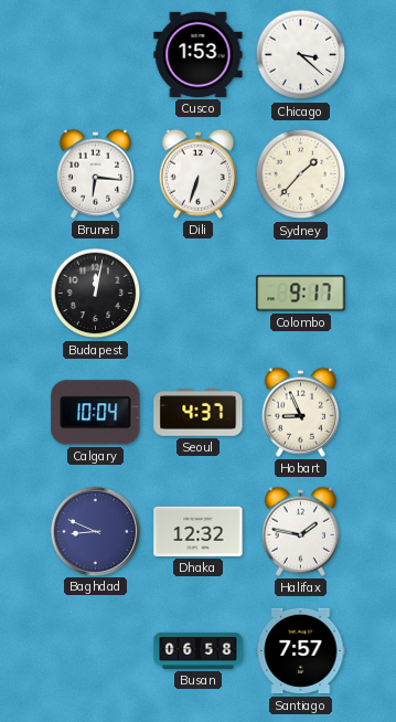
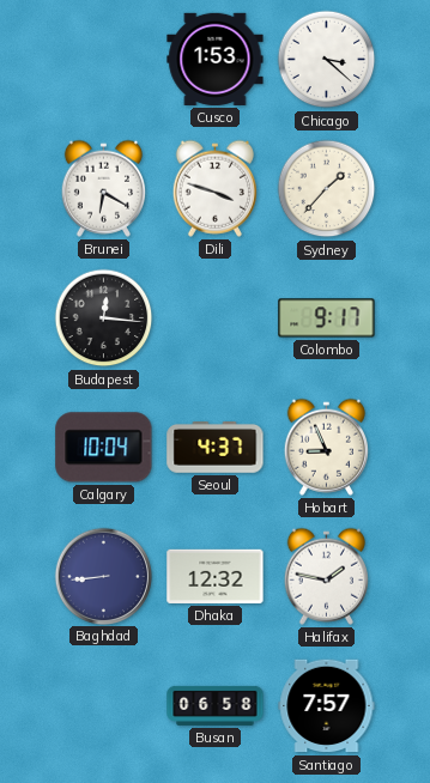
Brunei: 6:16 -> 6:20
Dili: 6:33 -> 3:48
Budapest: 12:02 -> 12:16
Baghdad: 8:49 -> 8:44
